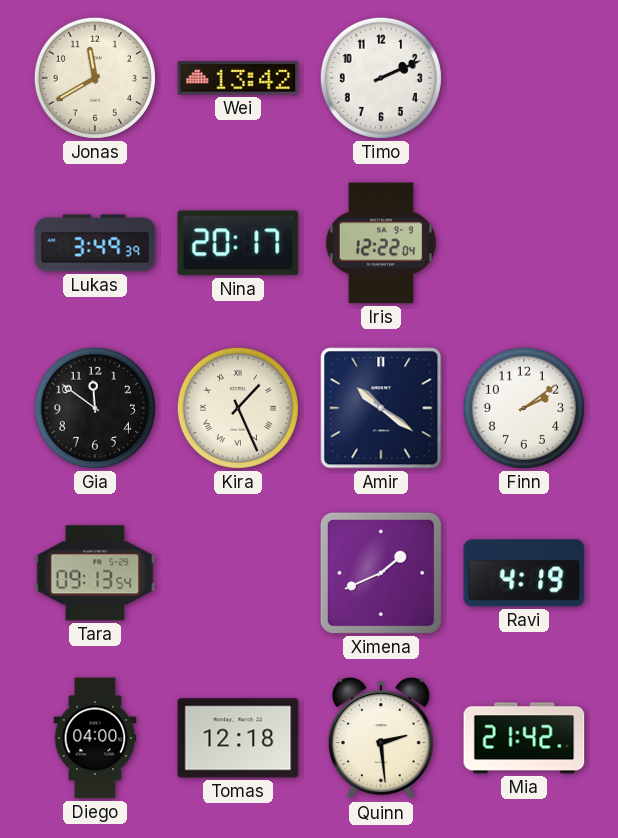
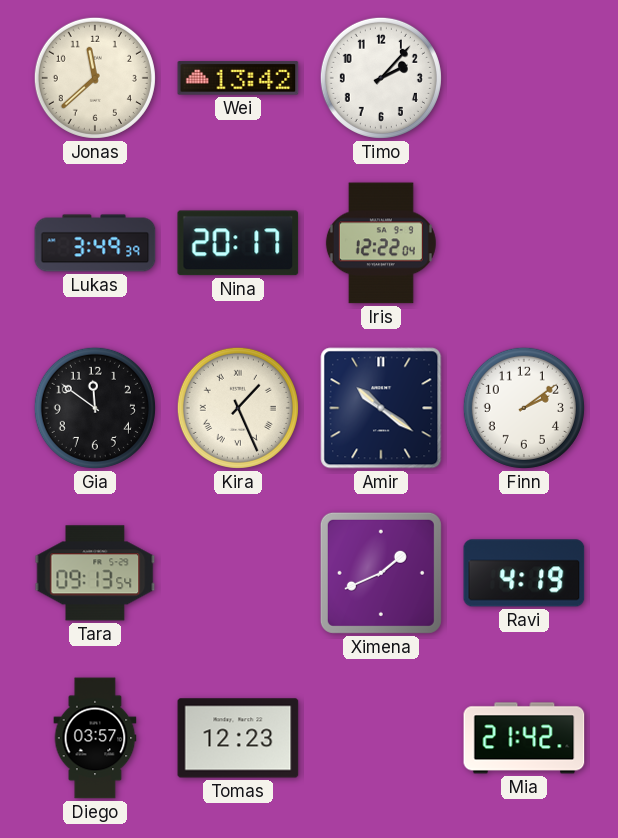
Jonas: 11:40 -> 11:38
Timo: 2:11 -> 2:07
Diego: 04:00 -> 03:57
Tomas: 12:18 -> 12:23
Quinn: 2:29 -> none
